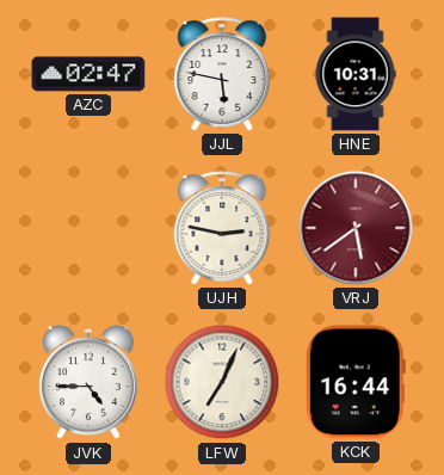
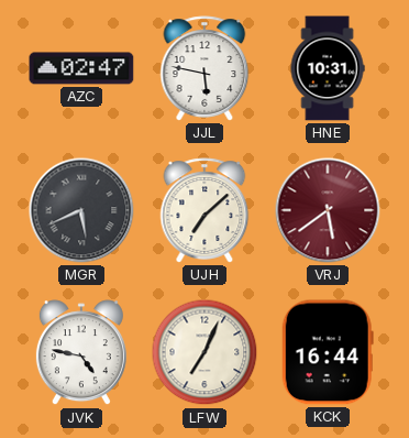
MGR: none -> 5:41
UJH: 2:47 -> 7:08
JVK: 4:45 -> 4:47
